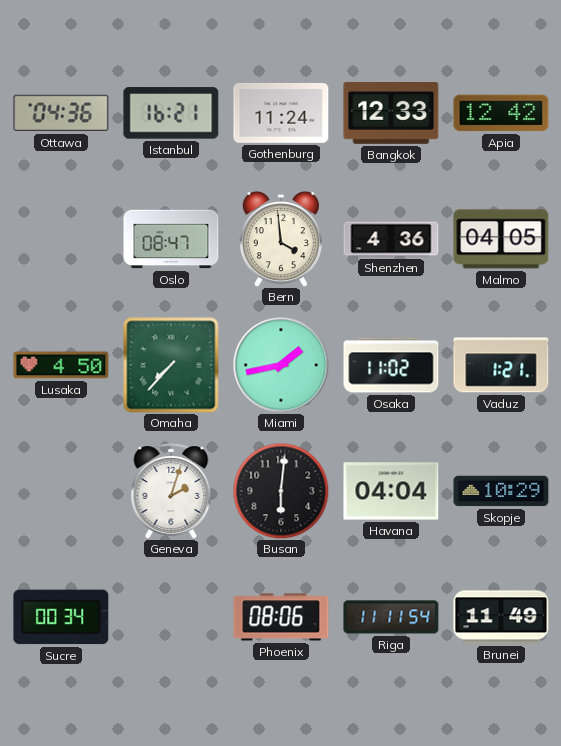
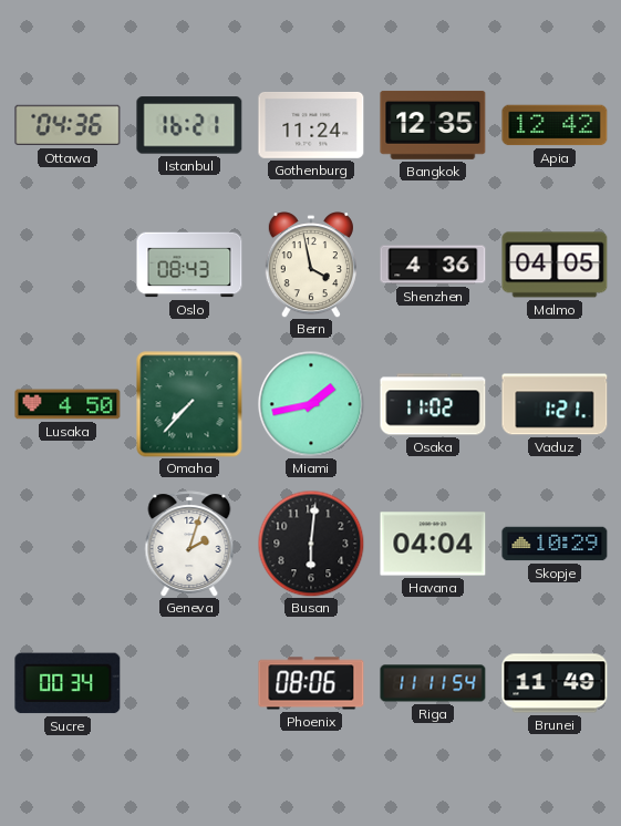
Bangkok: 12:33 -> 12:35
Oslo: 08:47 -> 08:43
Bern: 3:59 -> 3:58
